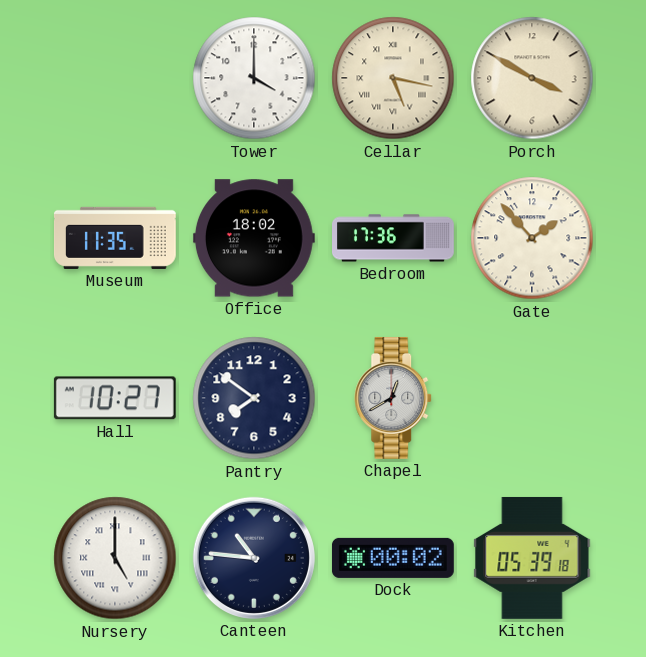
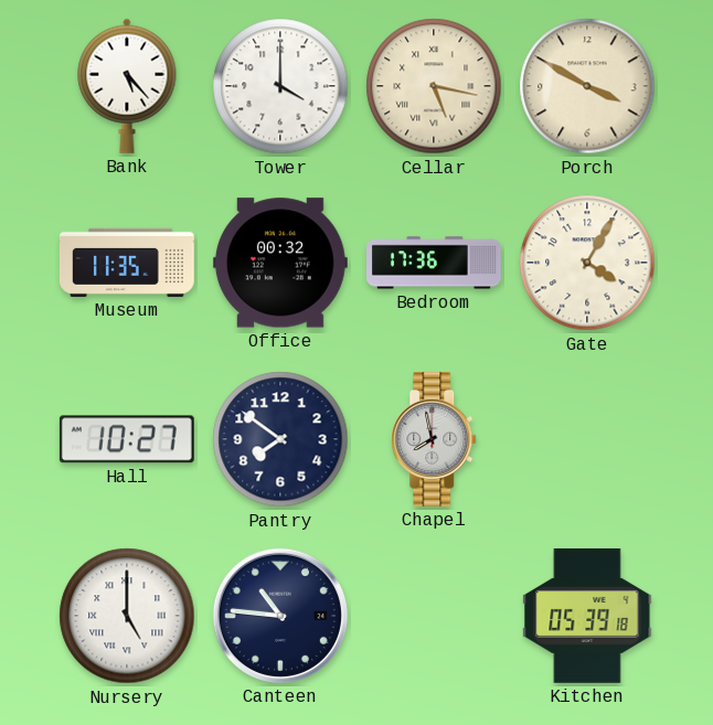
Bank: none -> 5:23
Office: 18:02 -> 00:32
Gate: 1:53 -> 4:05
Chapel: 12:40 -> 7:58
Dock: 00:02 -> none
